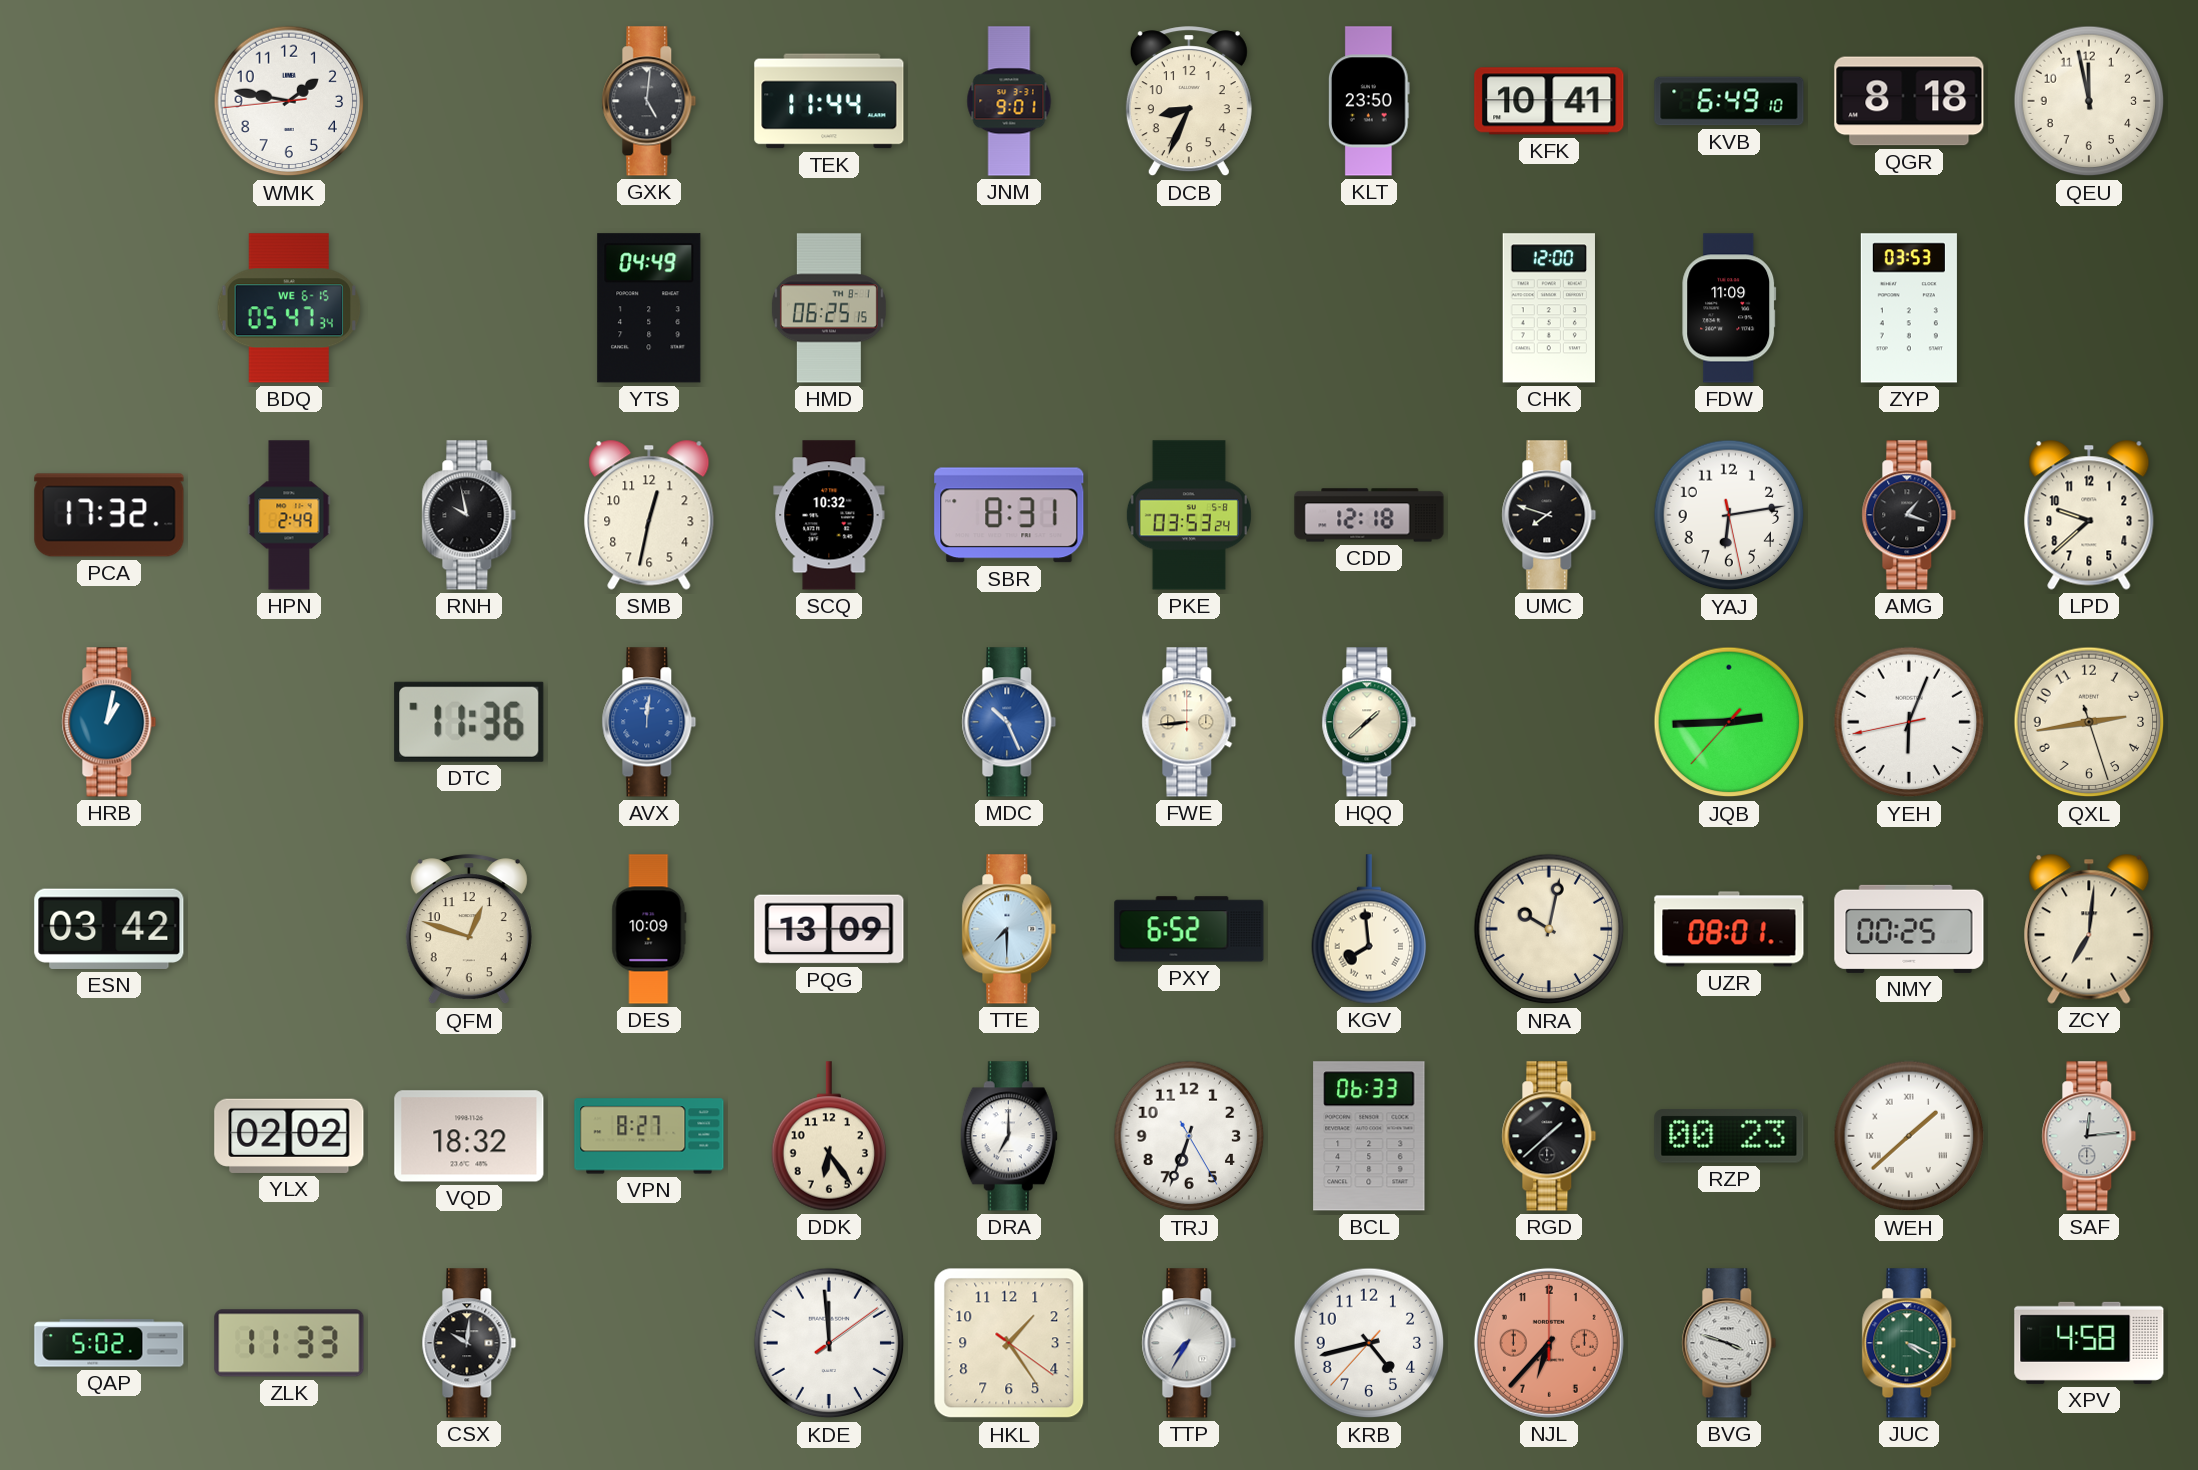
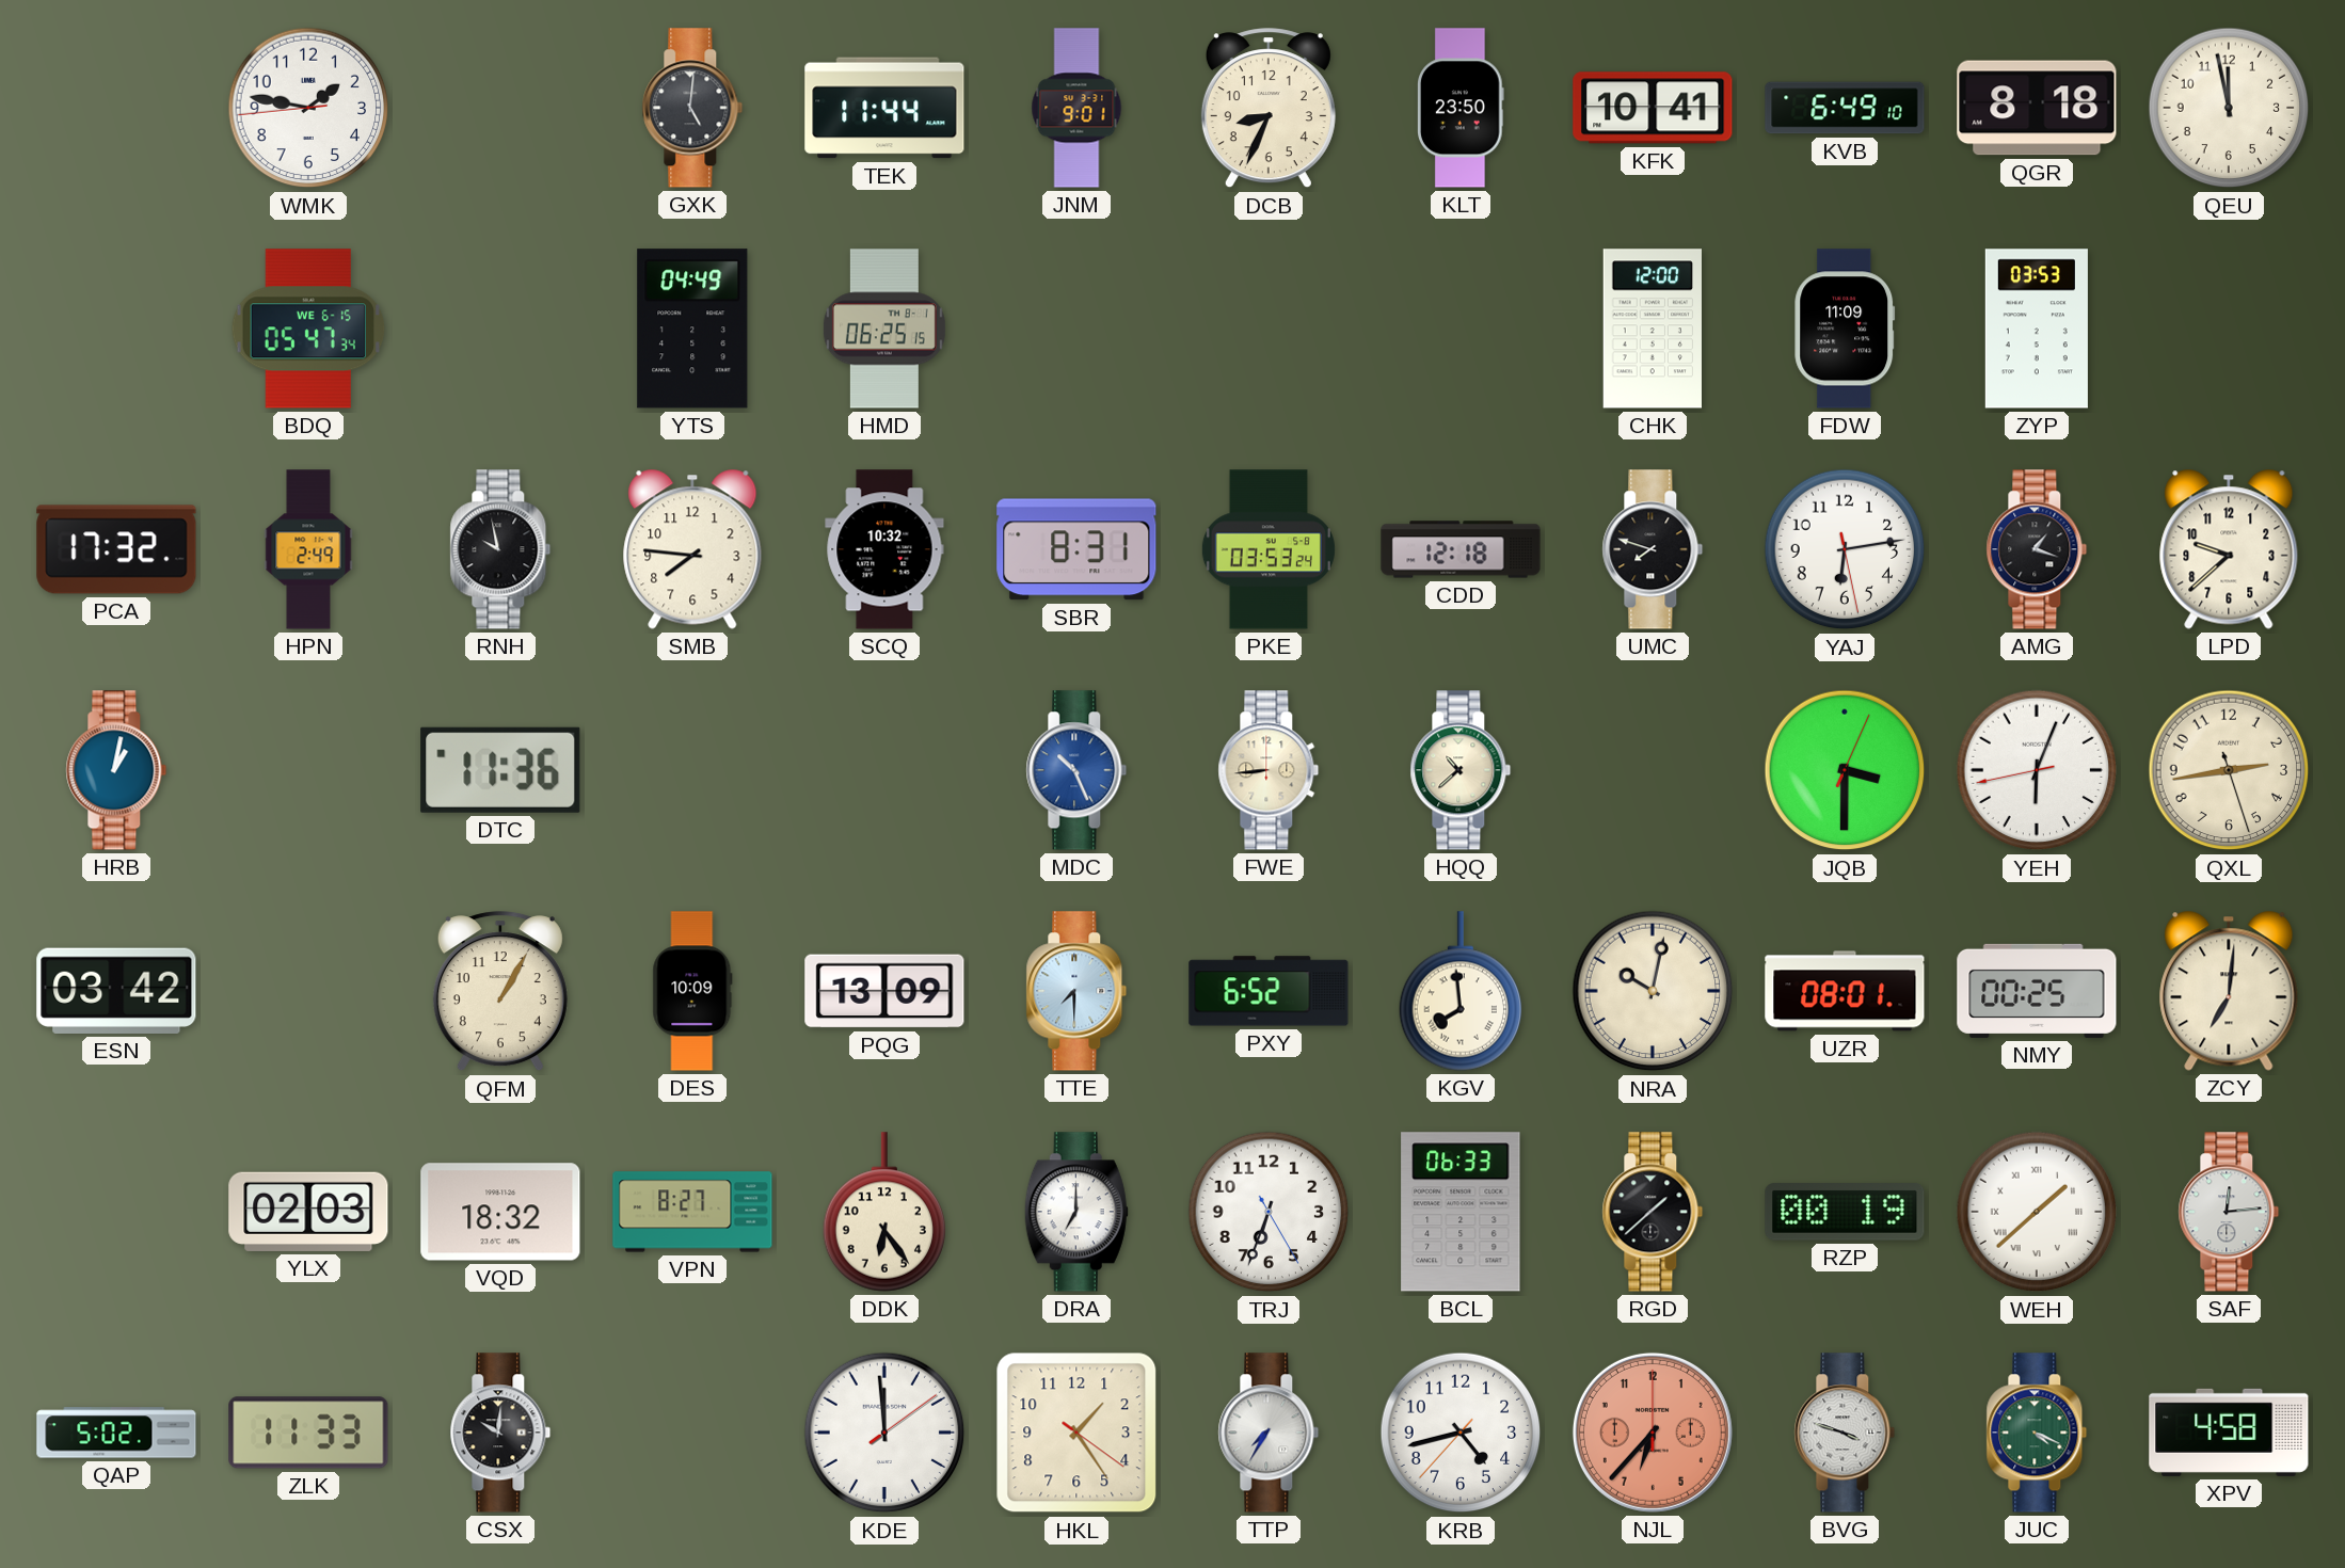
SMB: 12:32 -> 7:46
AVX: 12:01 -> none
HQQ: 1:38 -> 10:38
JQB: 2:44 -> 3:30
QFM: 12:48 -> 1:05
YLX: 02:02 -> 02:03
RZP: 00:23 -> 00:19
